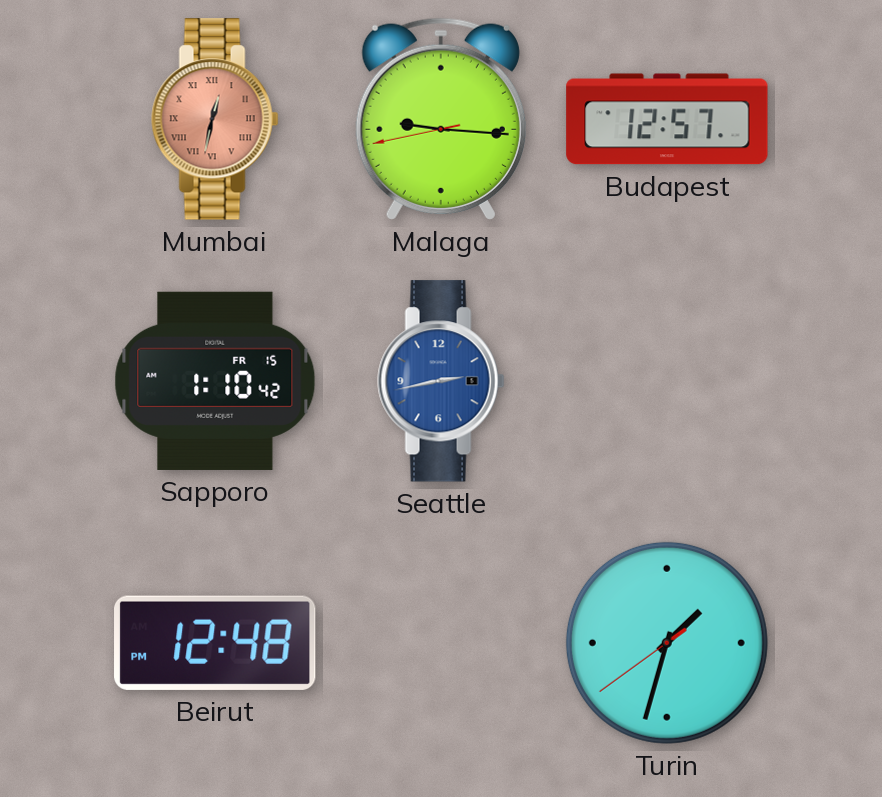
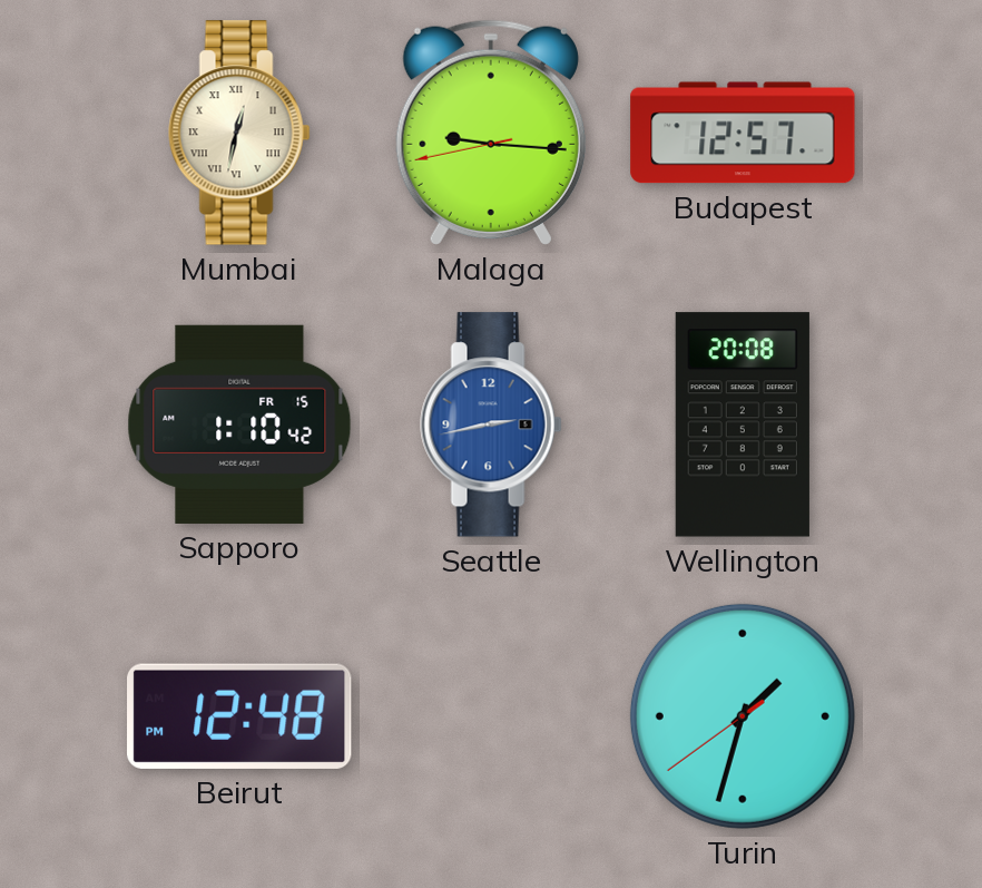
Mumbai dial: salmon -> cream
Wellington: none -> 20:08
